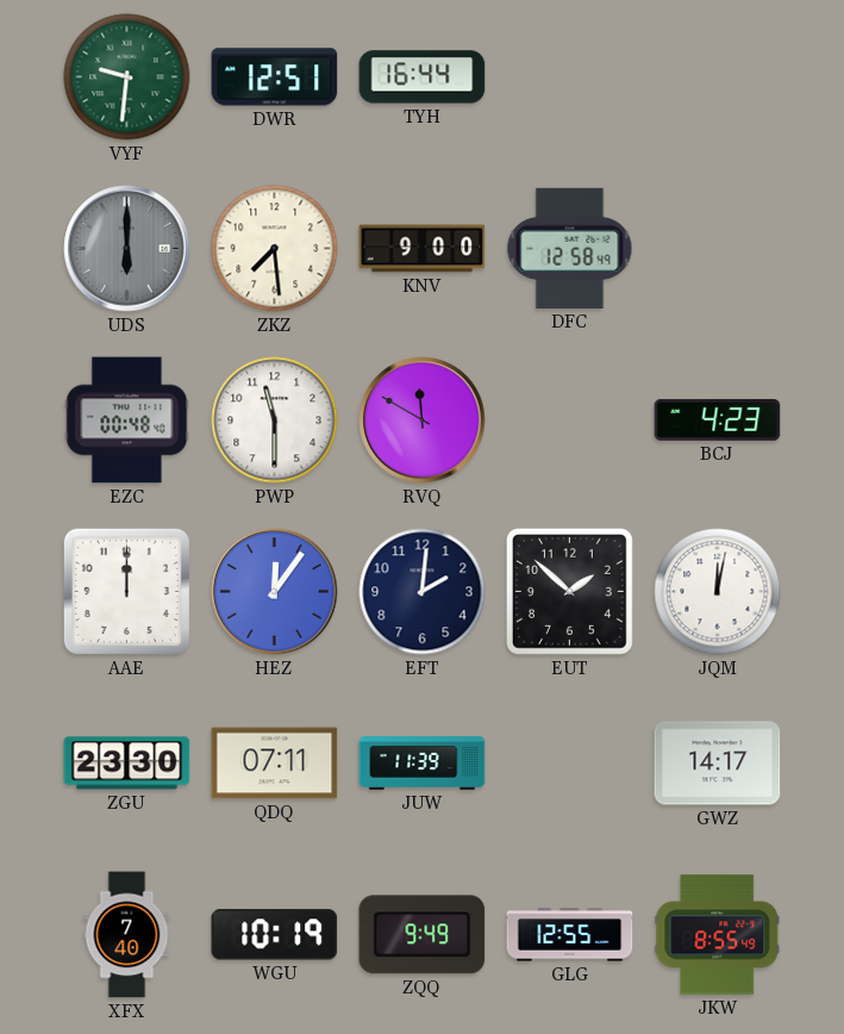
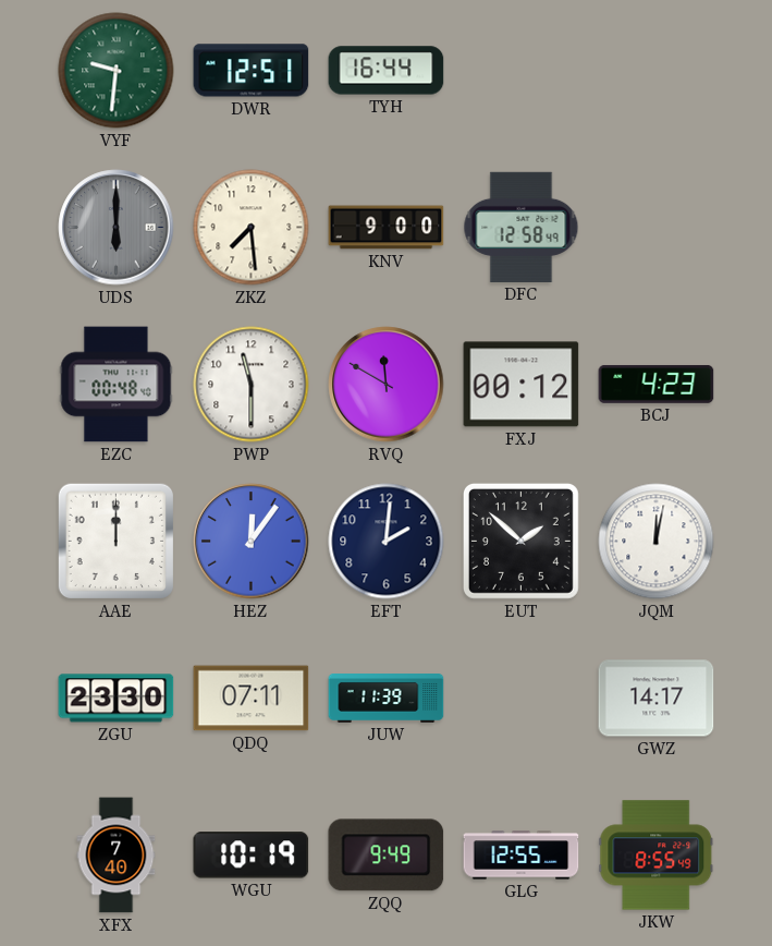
FXJ: none -> 00:12
